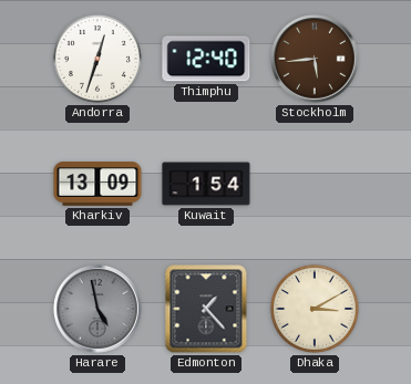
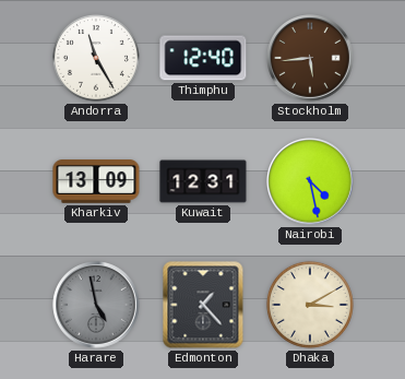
Andorra: 12:33 -> 11:25
Kuwait: 1:54 -> 12:31
Nairobi: none -> 4:28
